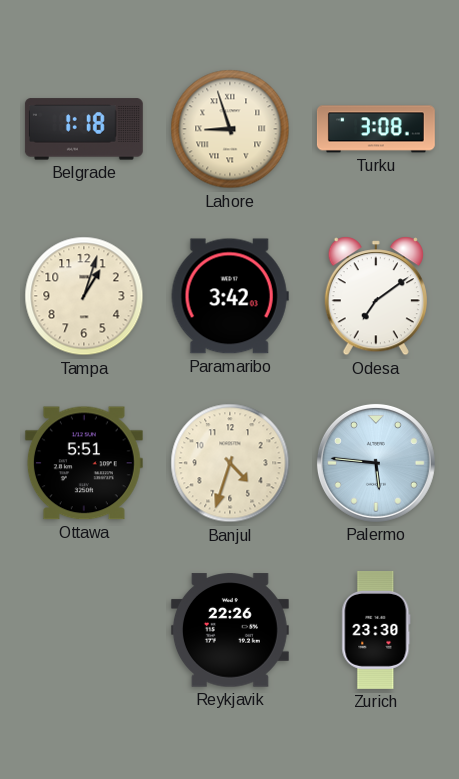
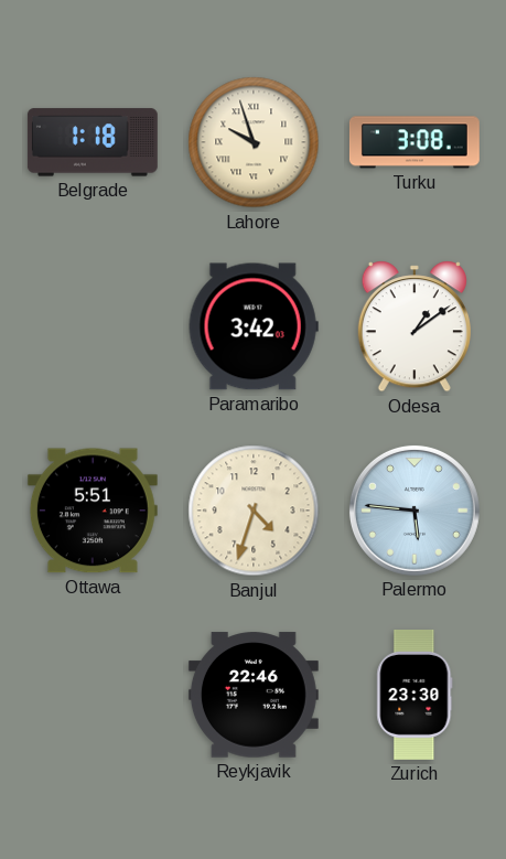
Lahore: 8:57 -> 9:57
Tampa: 1:03 -> none
Odesa: 7:09 -> 1:09
Reykjavik: 22:26 -> 22:46
